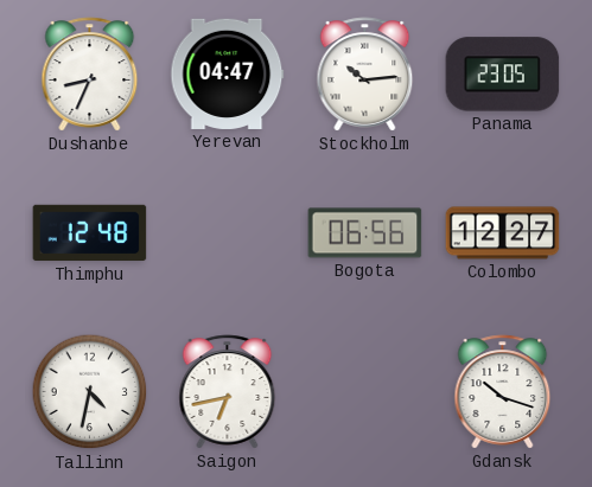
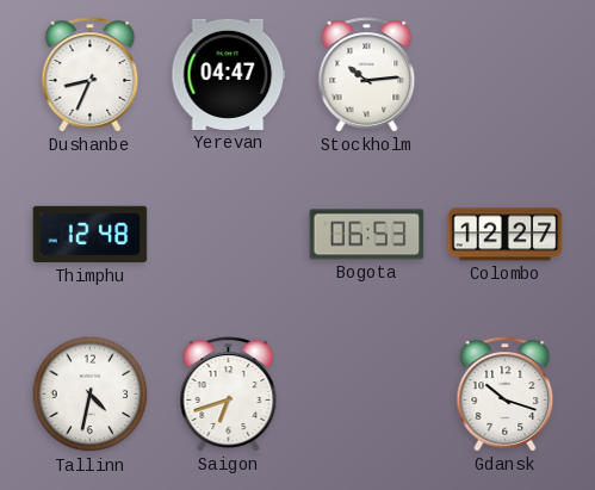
Panama: 23:05 -> none
Bogota: 06:56 -> 06:53
Saigon: 6:43 -> 6:42
